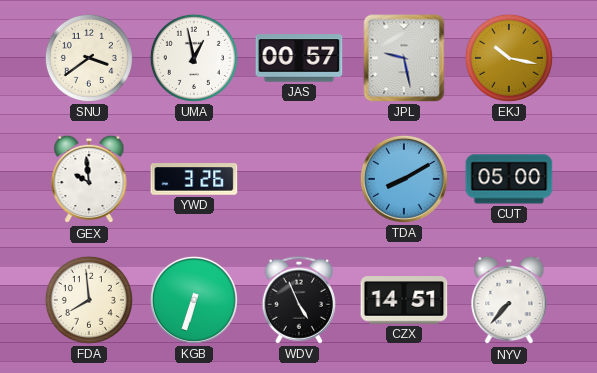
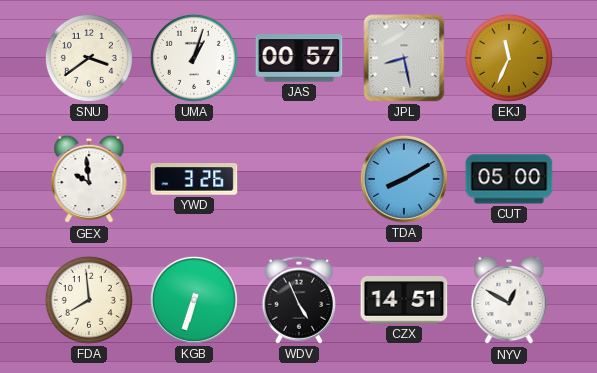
UMA: 12:58 -> 1:03
JPL: 9:28 -> 8:28
EKJ: 10:17 -> 11:34
NYV: 7:37 -> 12:50
